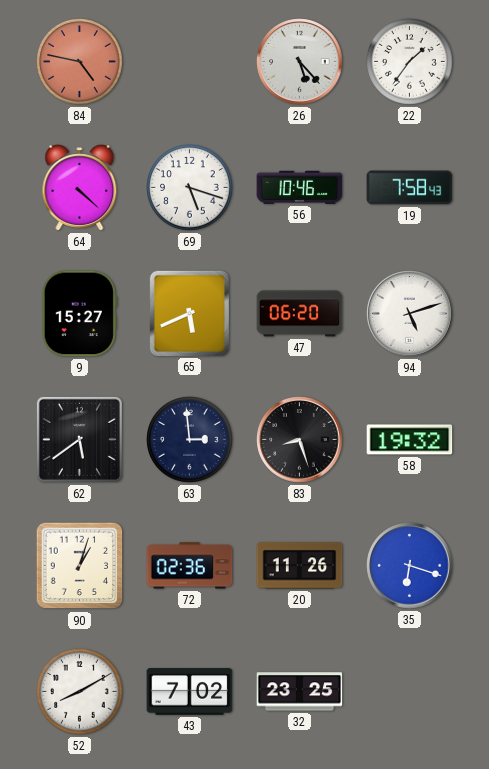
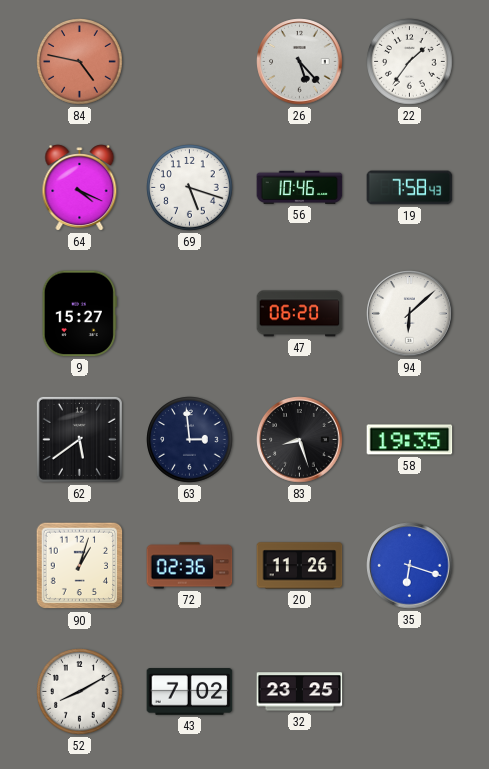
64: 4:22 -> 4:19
65: 5:41 -> none
94: 5:12 -> 6:08
58: 19:32 -> 19:35
